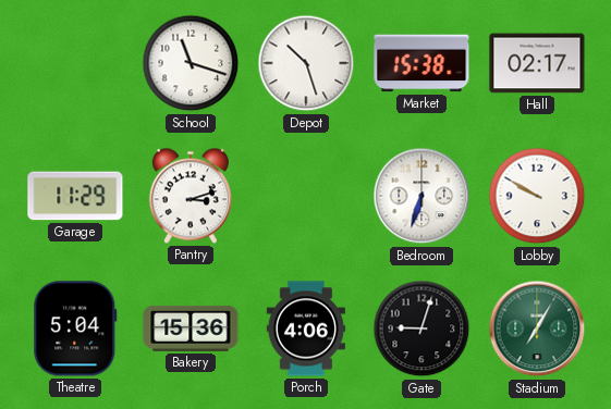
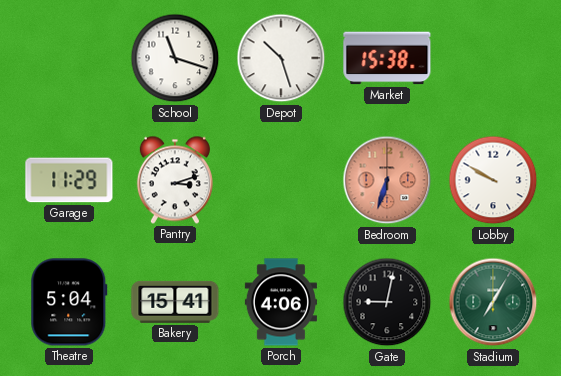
Hall: 02:17 -> none
Bedroom dial: white -> salmon
Bakery: 15:36 -> 15:41
Gate: 9:03 -> 9:02
